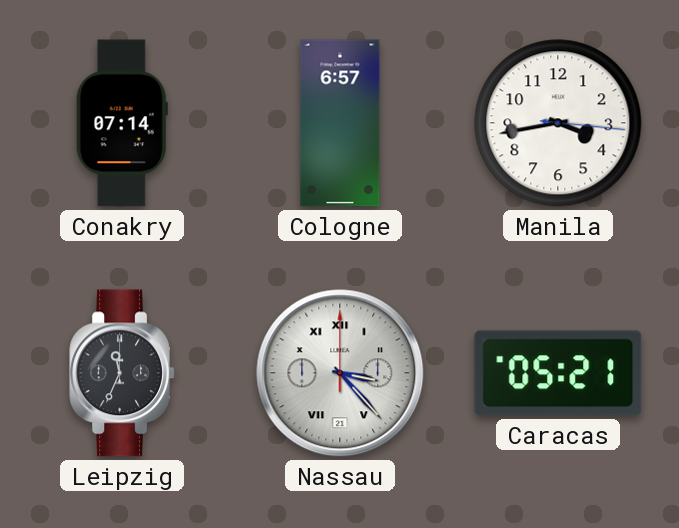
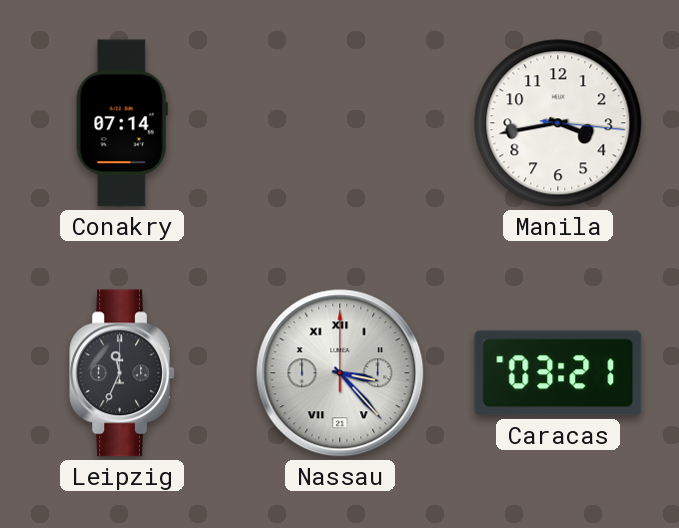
Cologne: 6:57 -> none
Caracas: 05:21 -> 03:21
